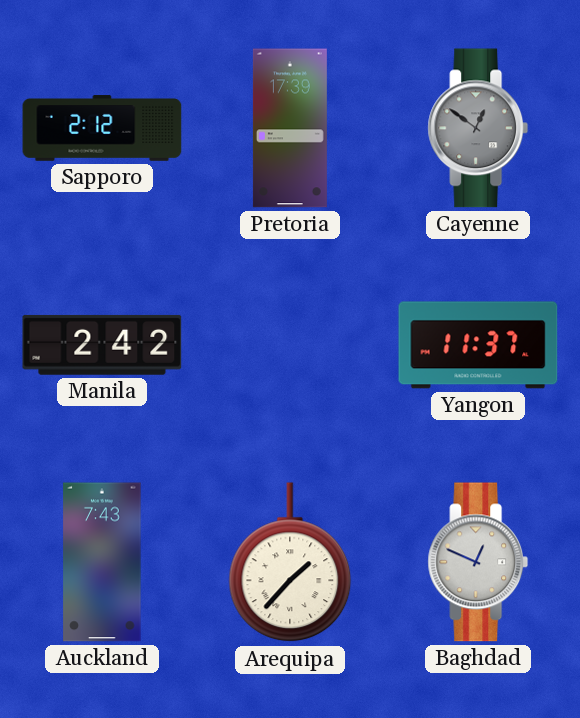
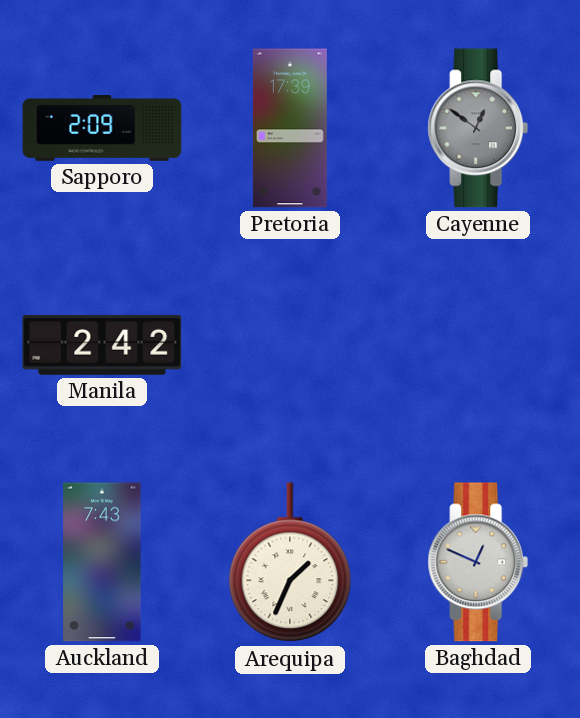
Sapporo: 2:12 -> 2:09
Yangon: 11:37 -> none
Arequipa: 1:37 -> 1:34
